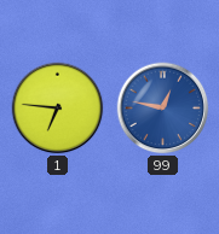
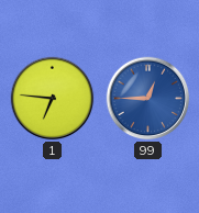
99: 12:47 -> 12:45
